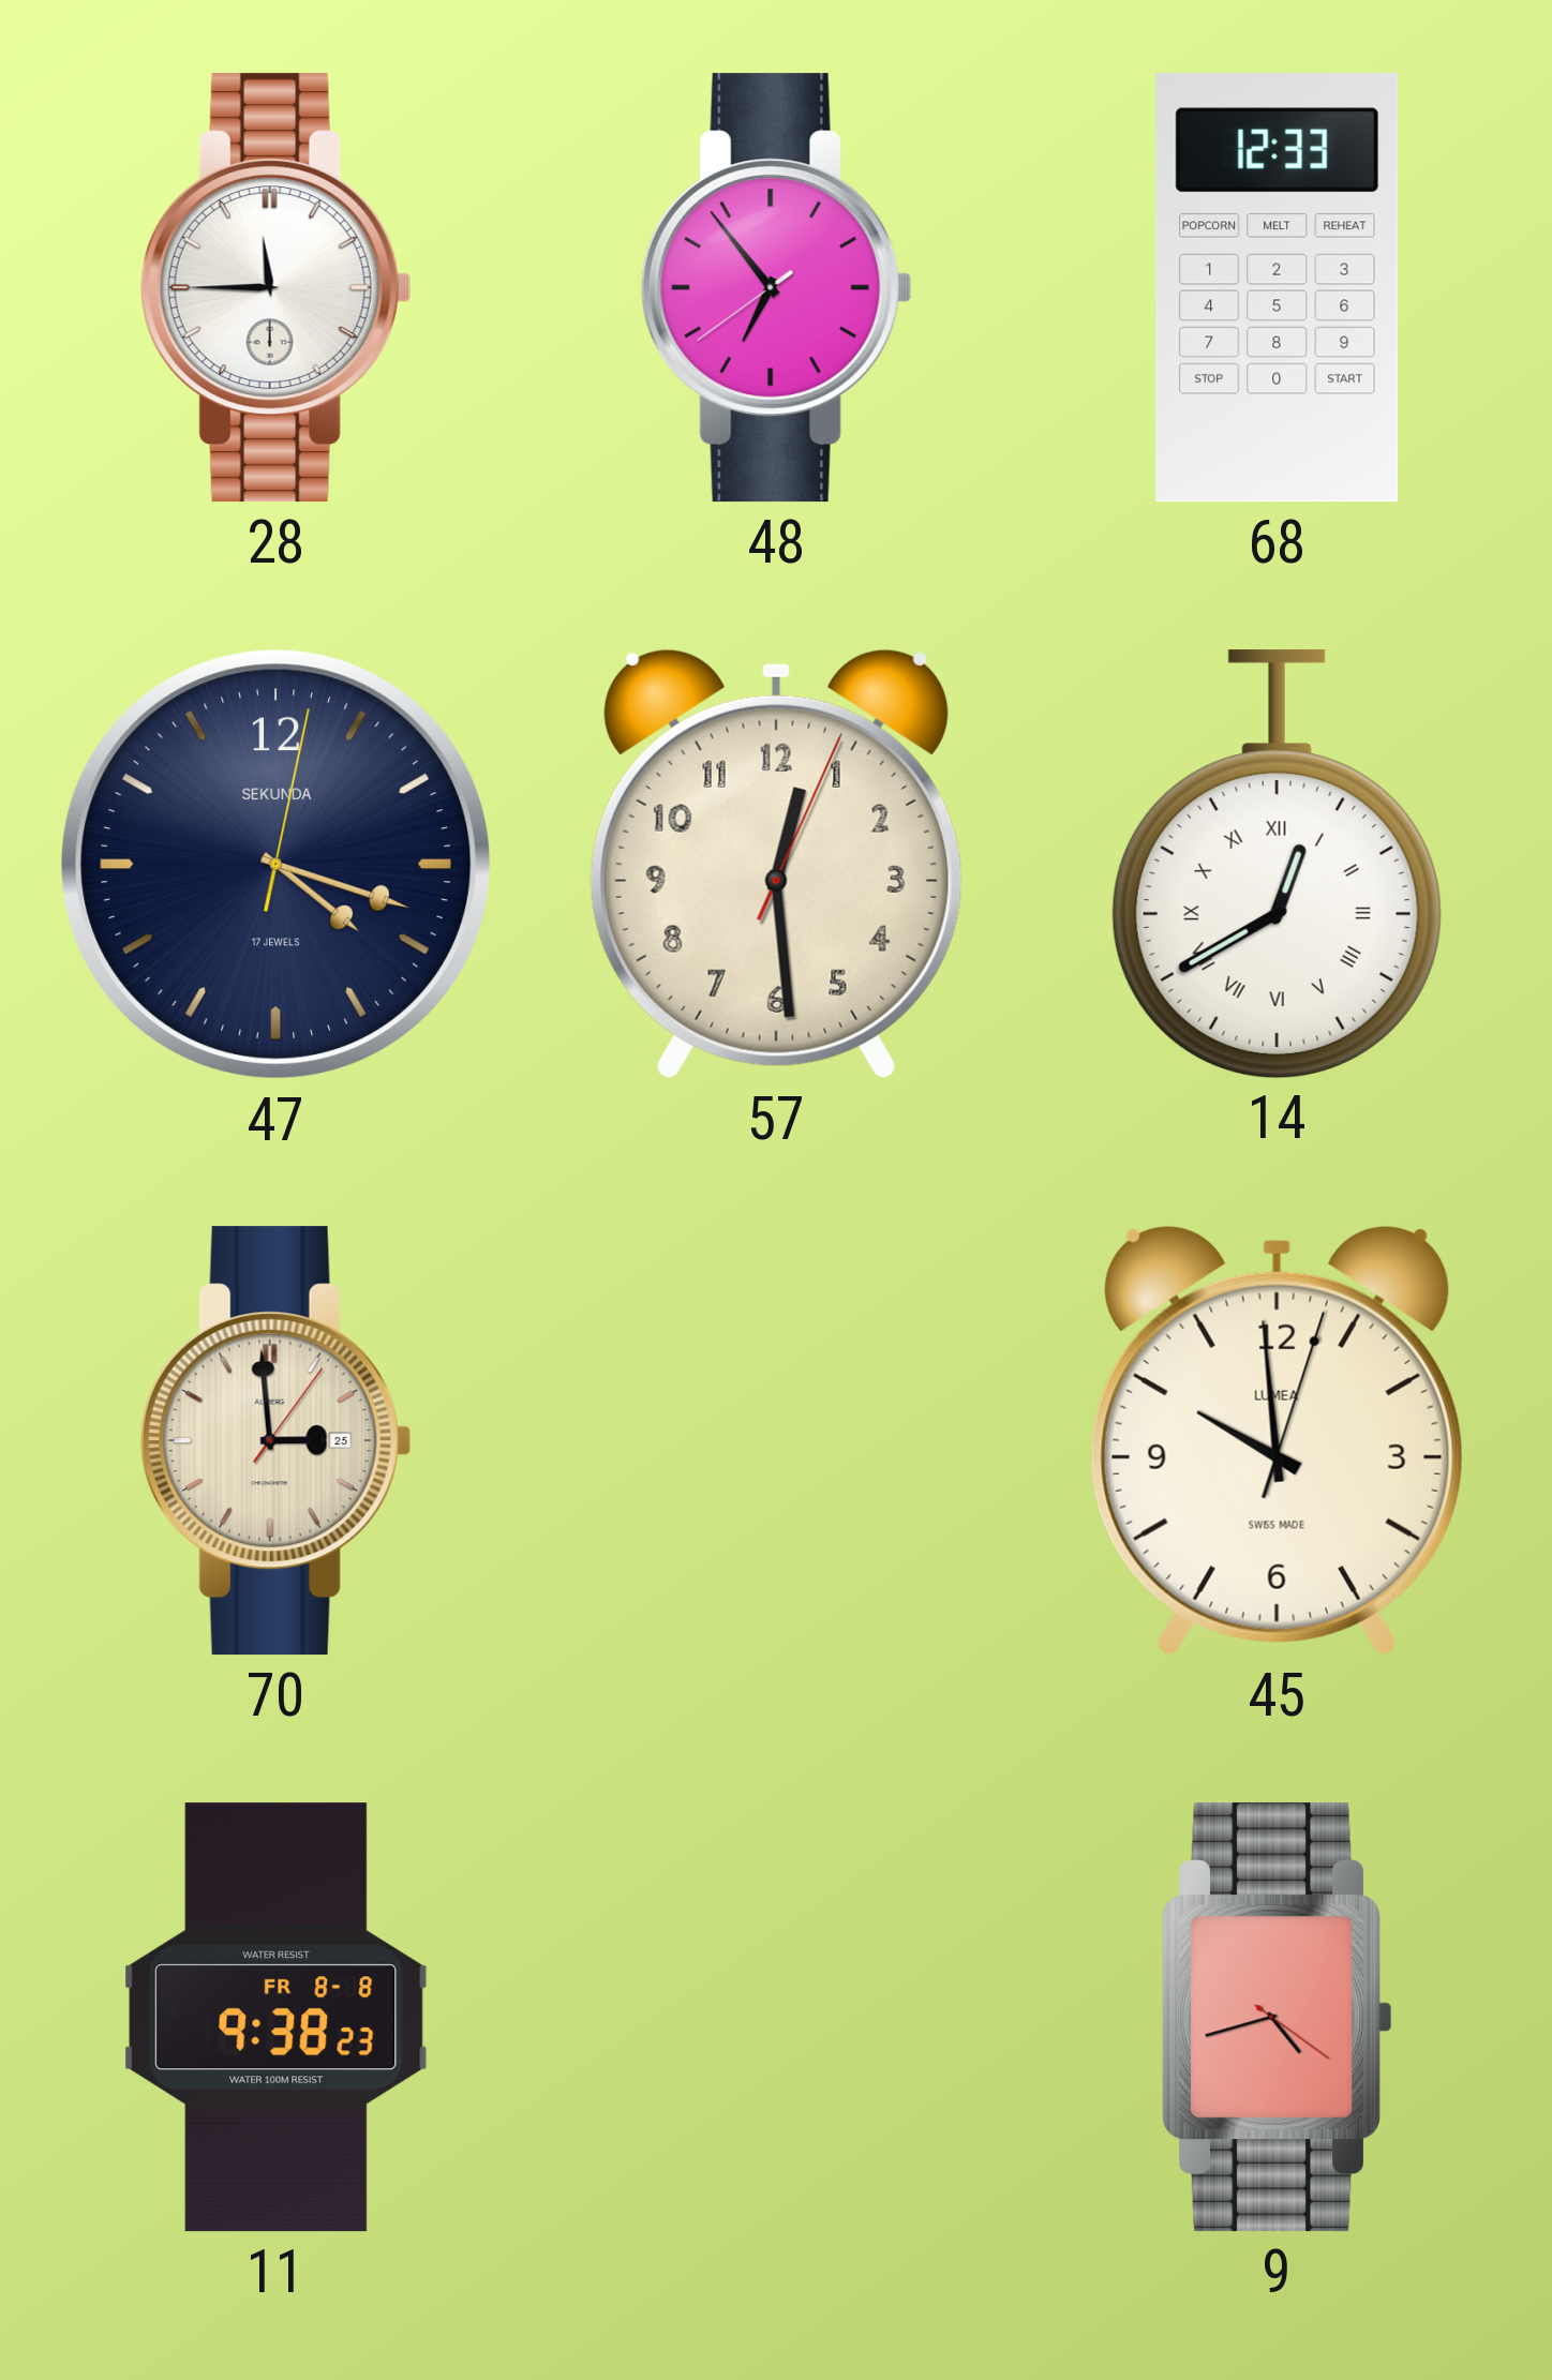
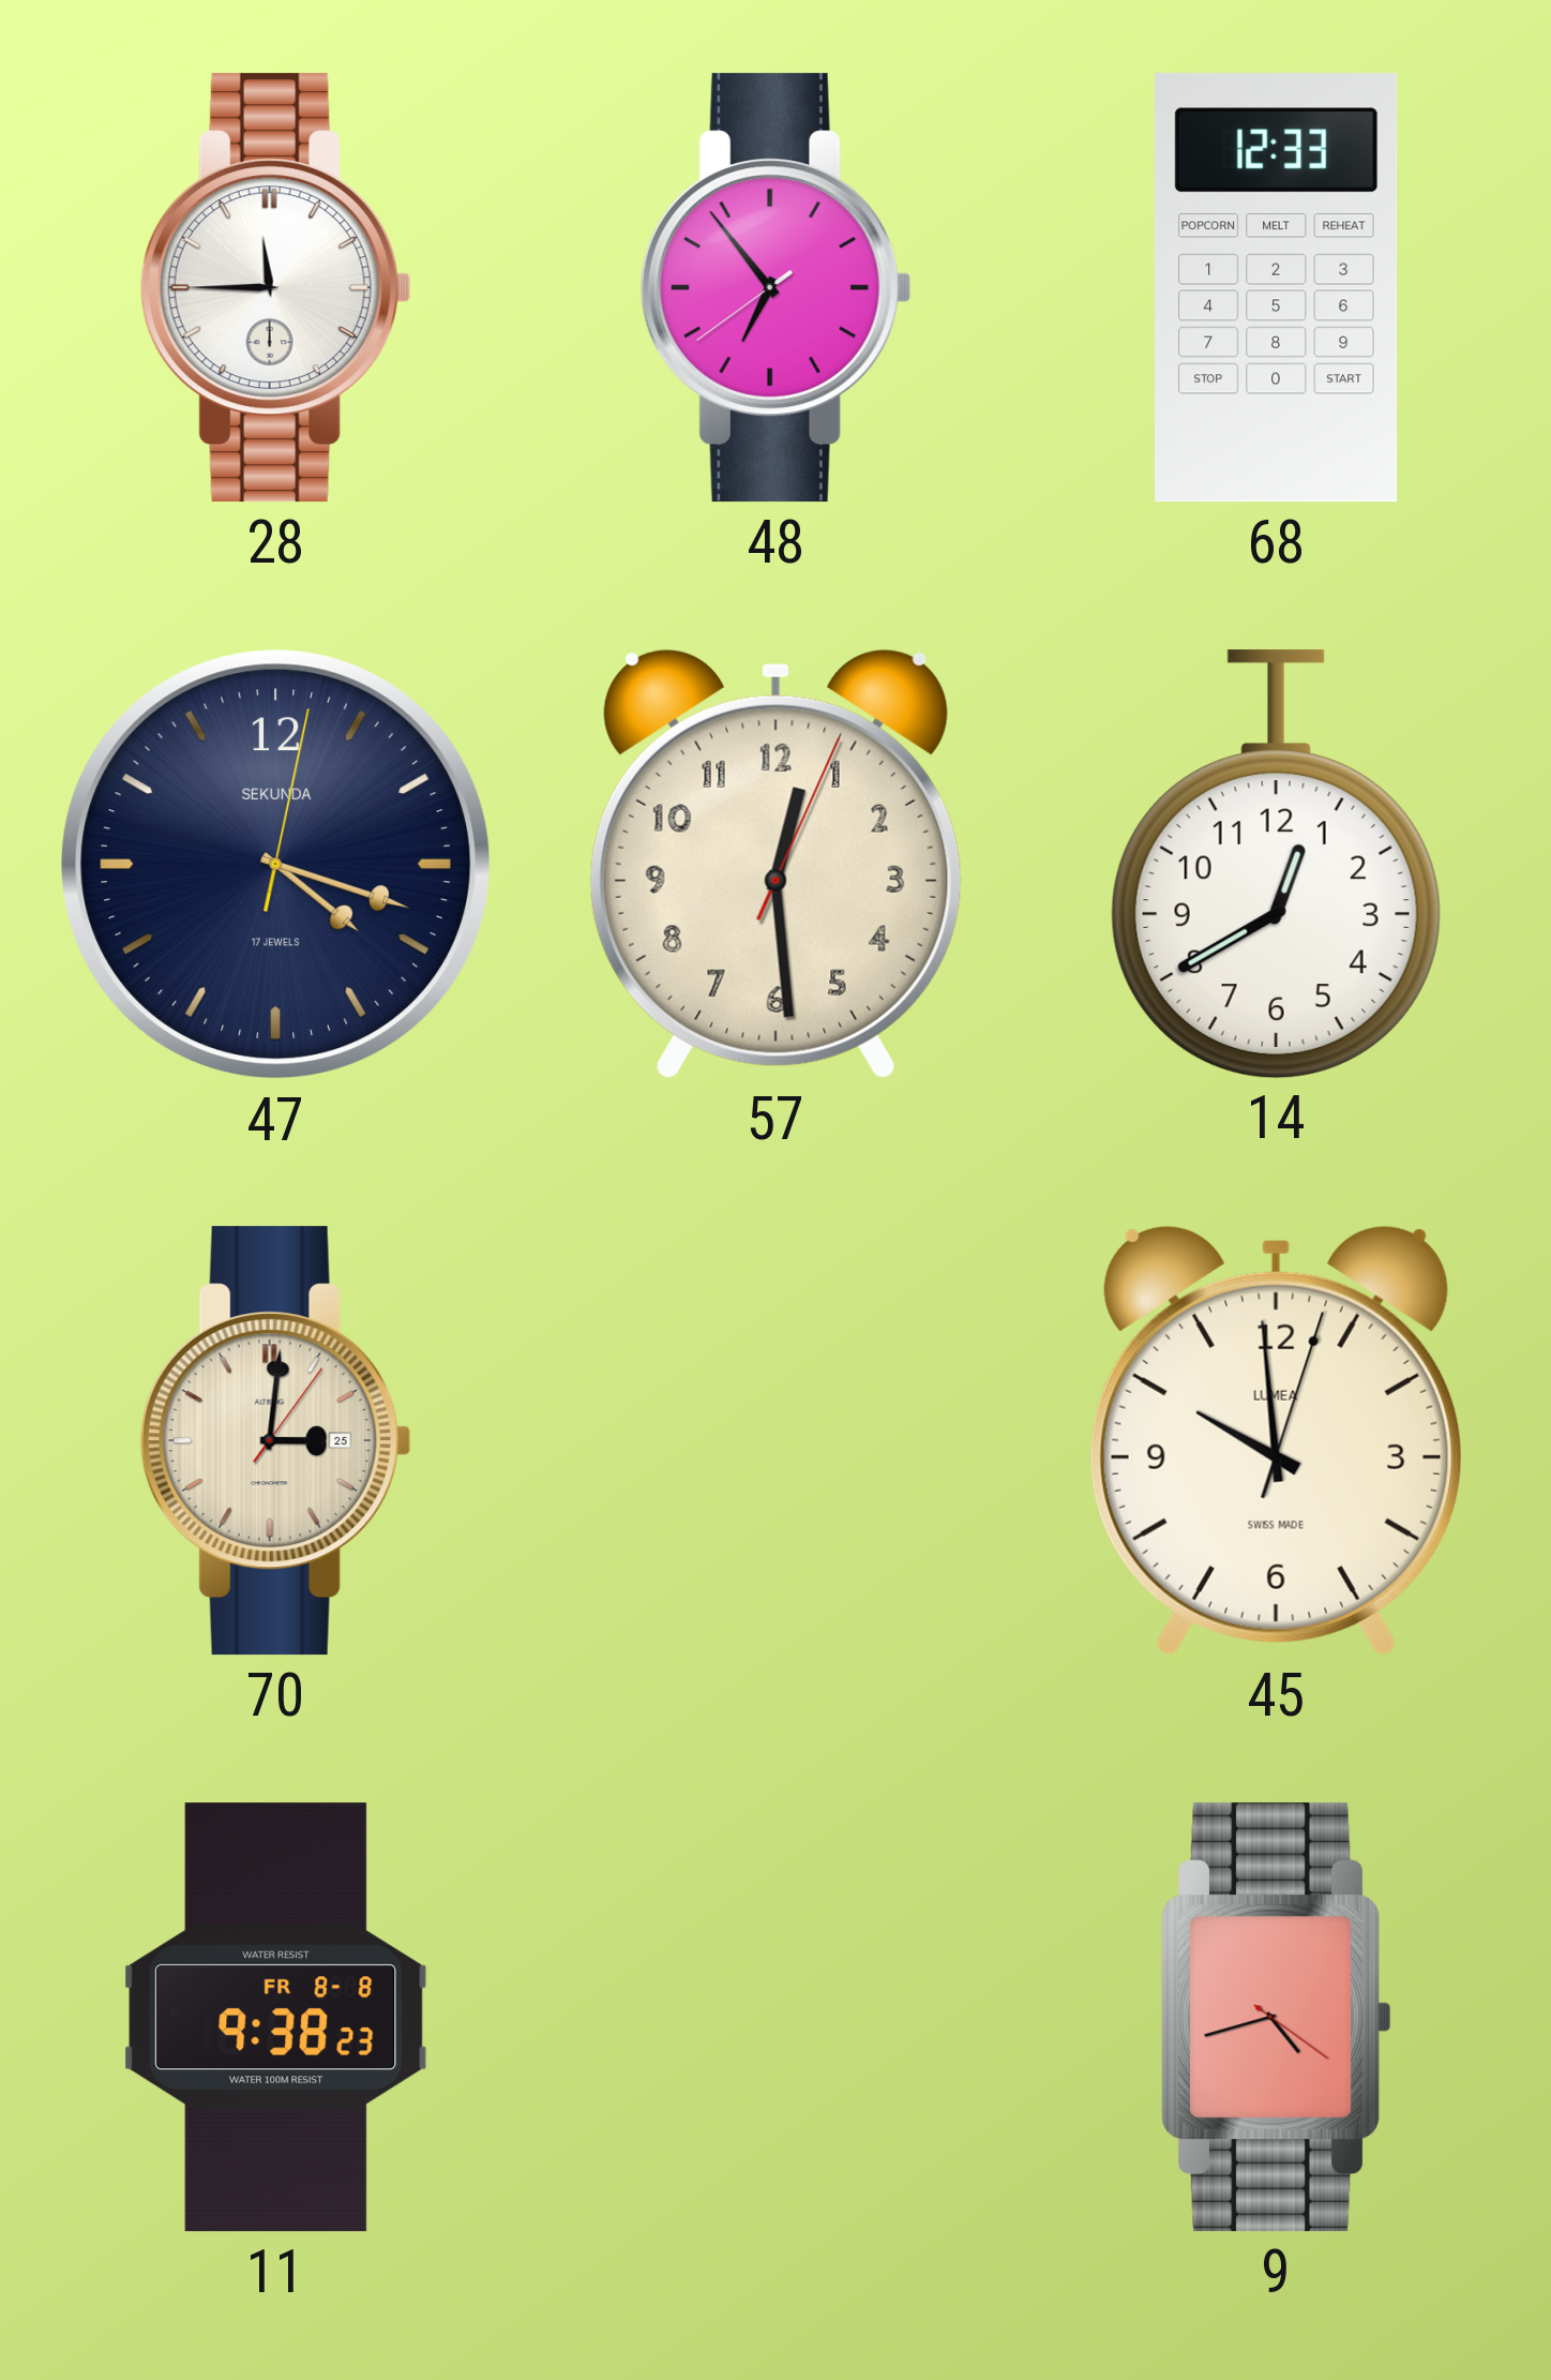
14 numerals: Roman -> Arabic
70: 2:59 -> 3:01
